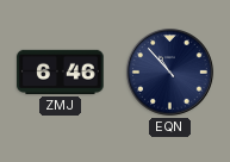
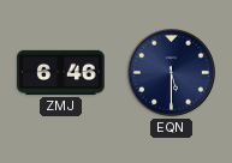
EQN: 10:53 -> 5:30
